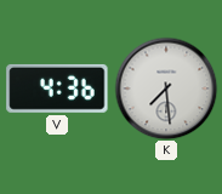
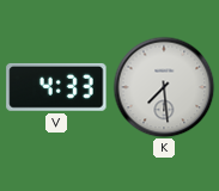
V: 4:36 -> 4:33
